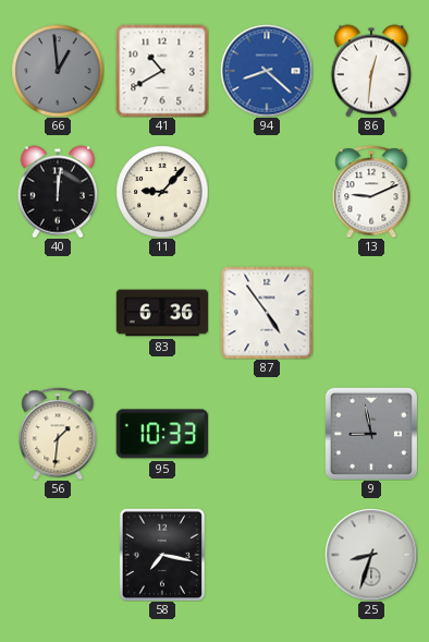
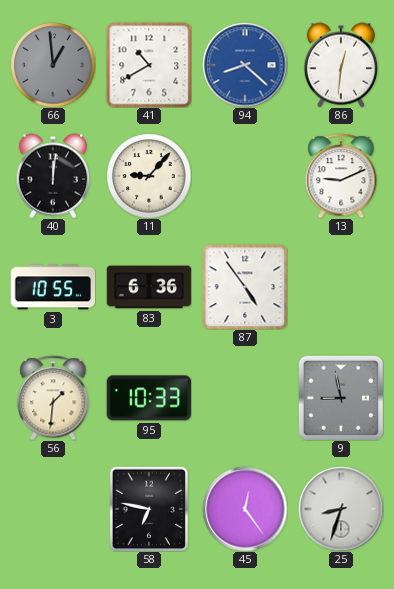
3: none -> 10:55
58: 7:17 -> 6:47
45: none -> 12:24
